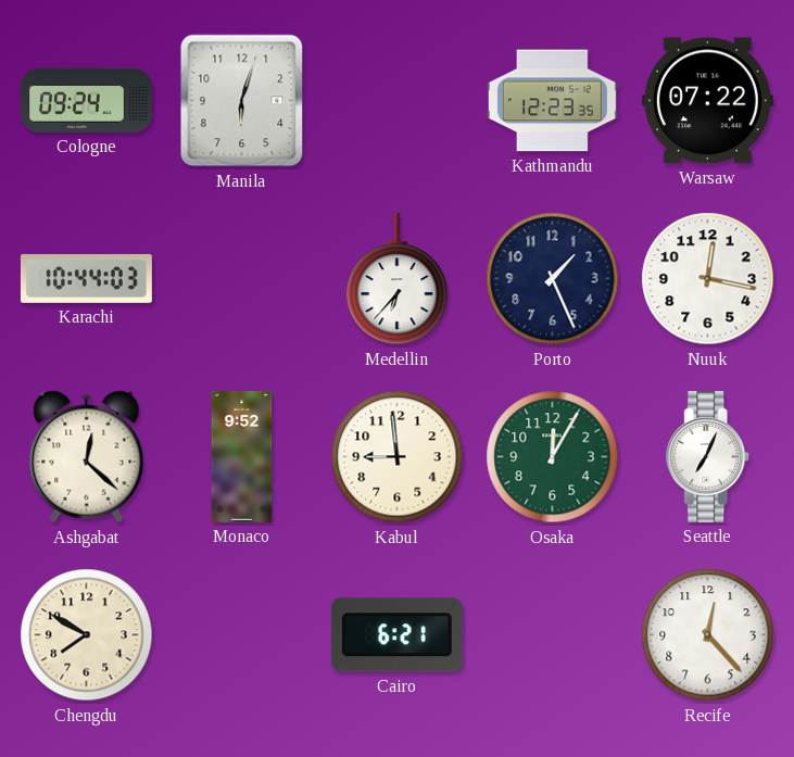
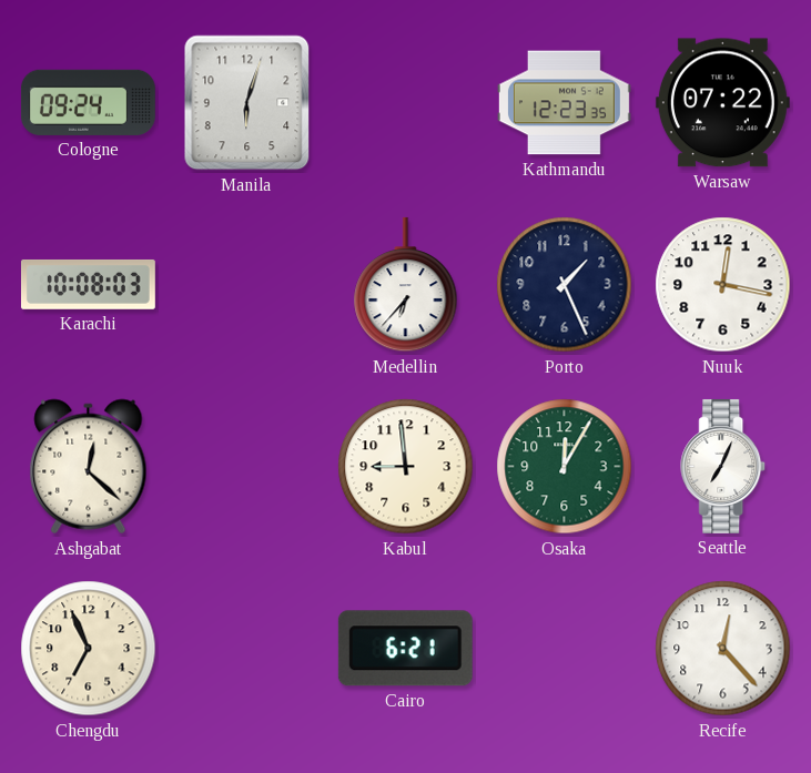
Karachi: 10:44 -> 10:08
Monaco: 9:52 -> none
Chengdu: 7:50 -> 6:56
